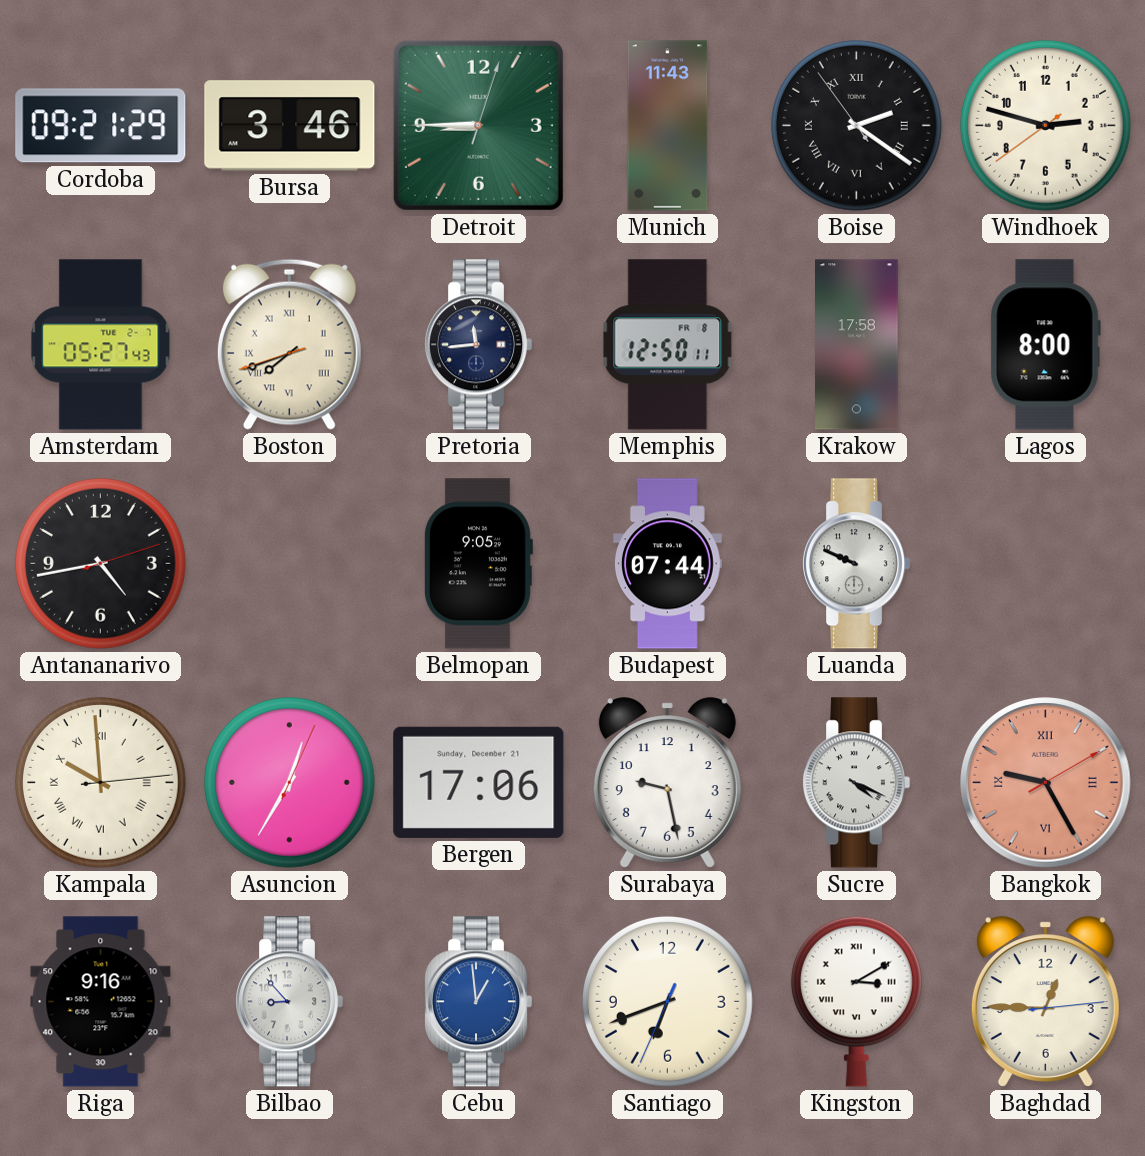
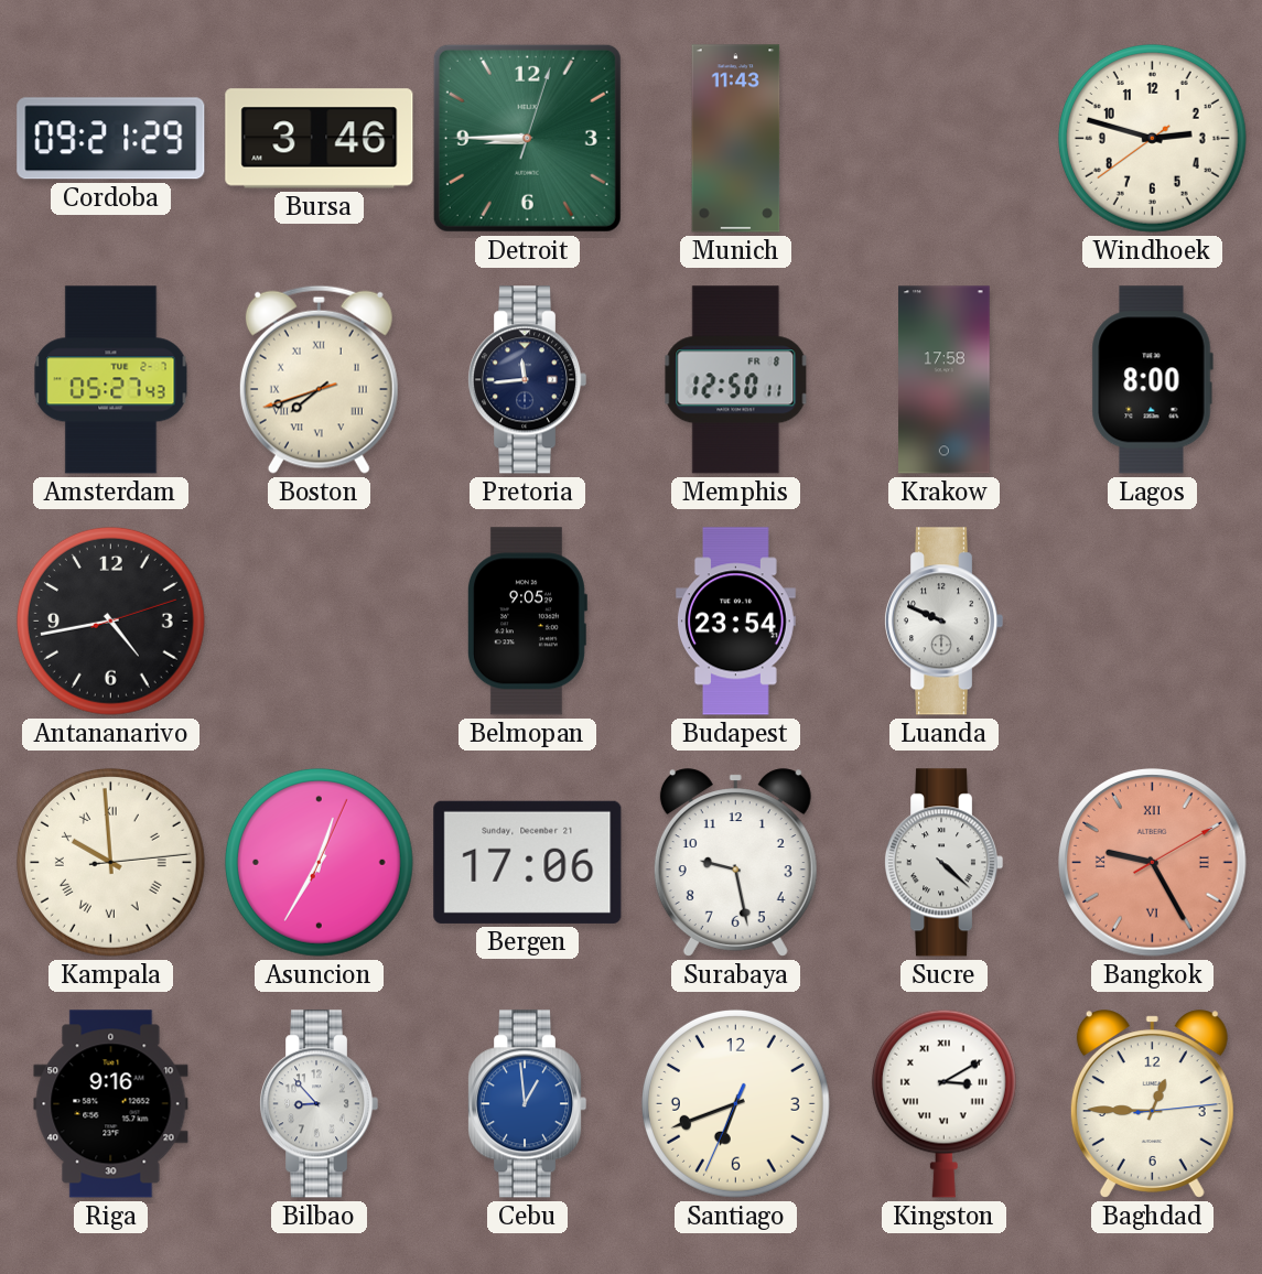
Boise: 2:20 -> none
Budapest: 07:44 -> 23:54
Sucre: 4:19 -> 4:22
